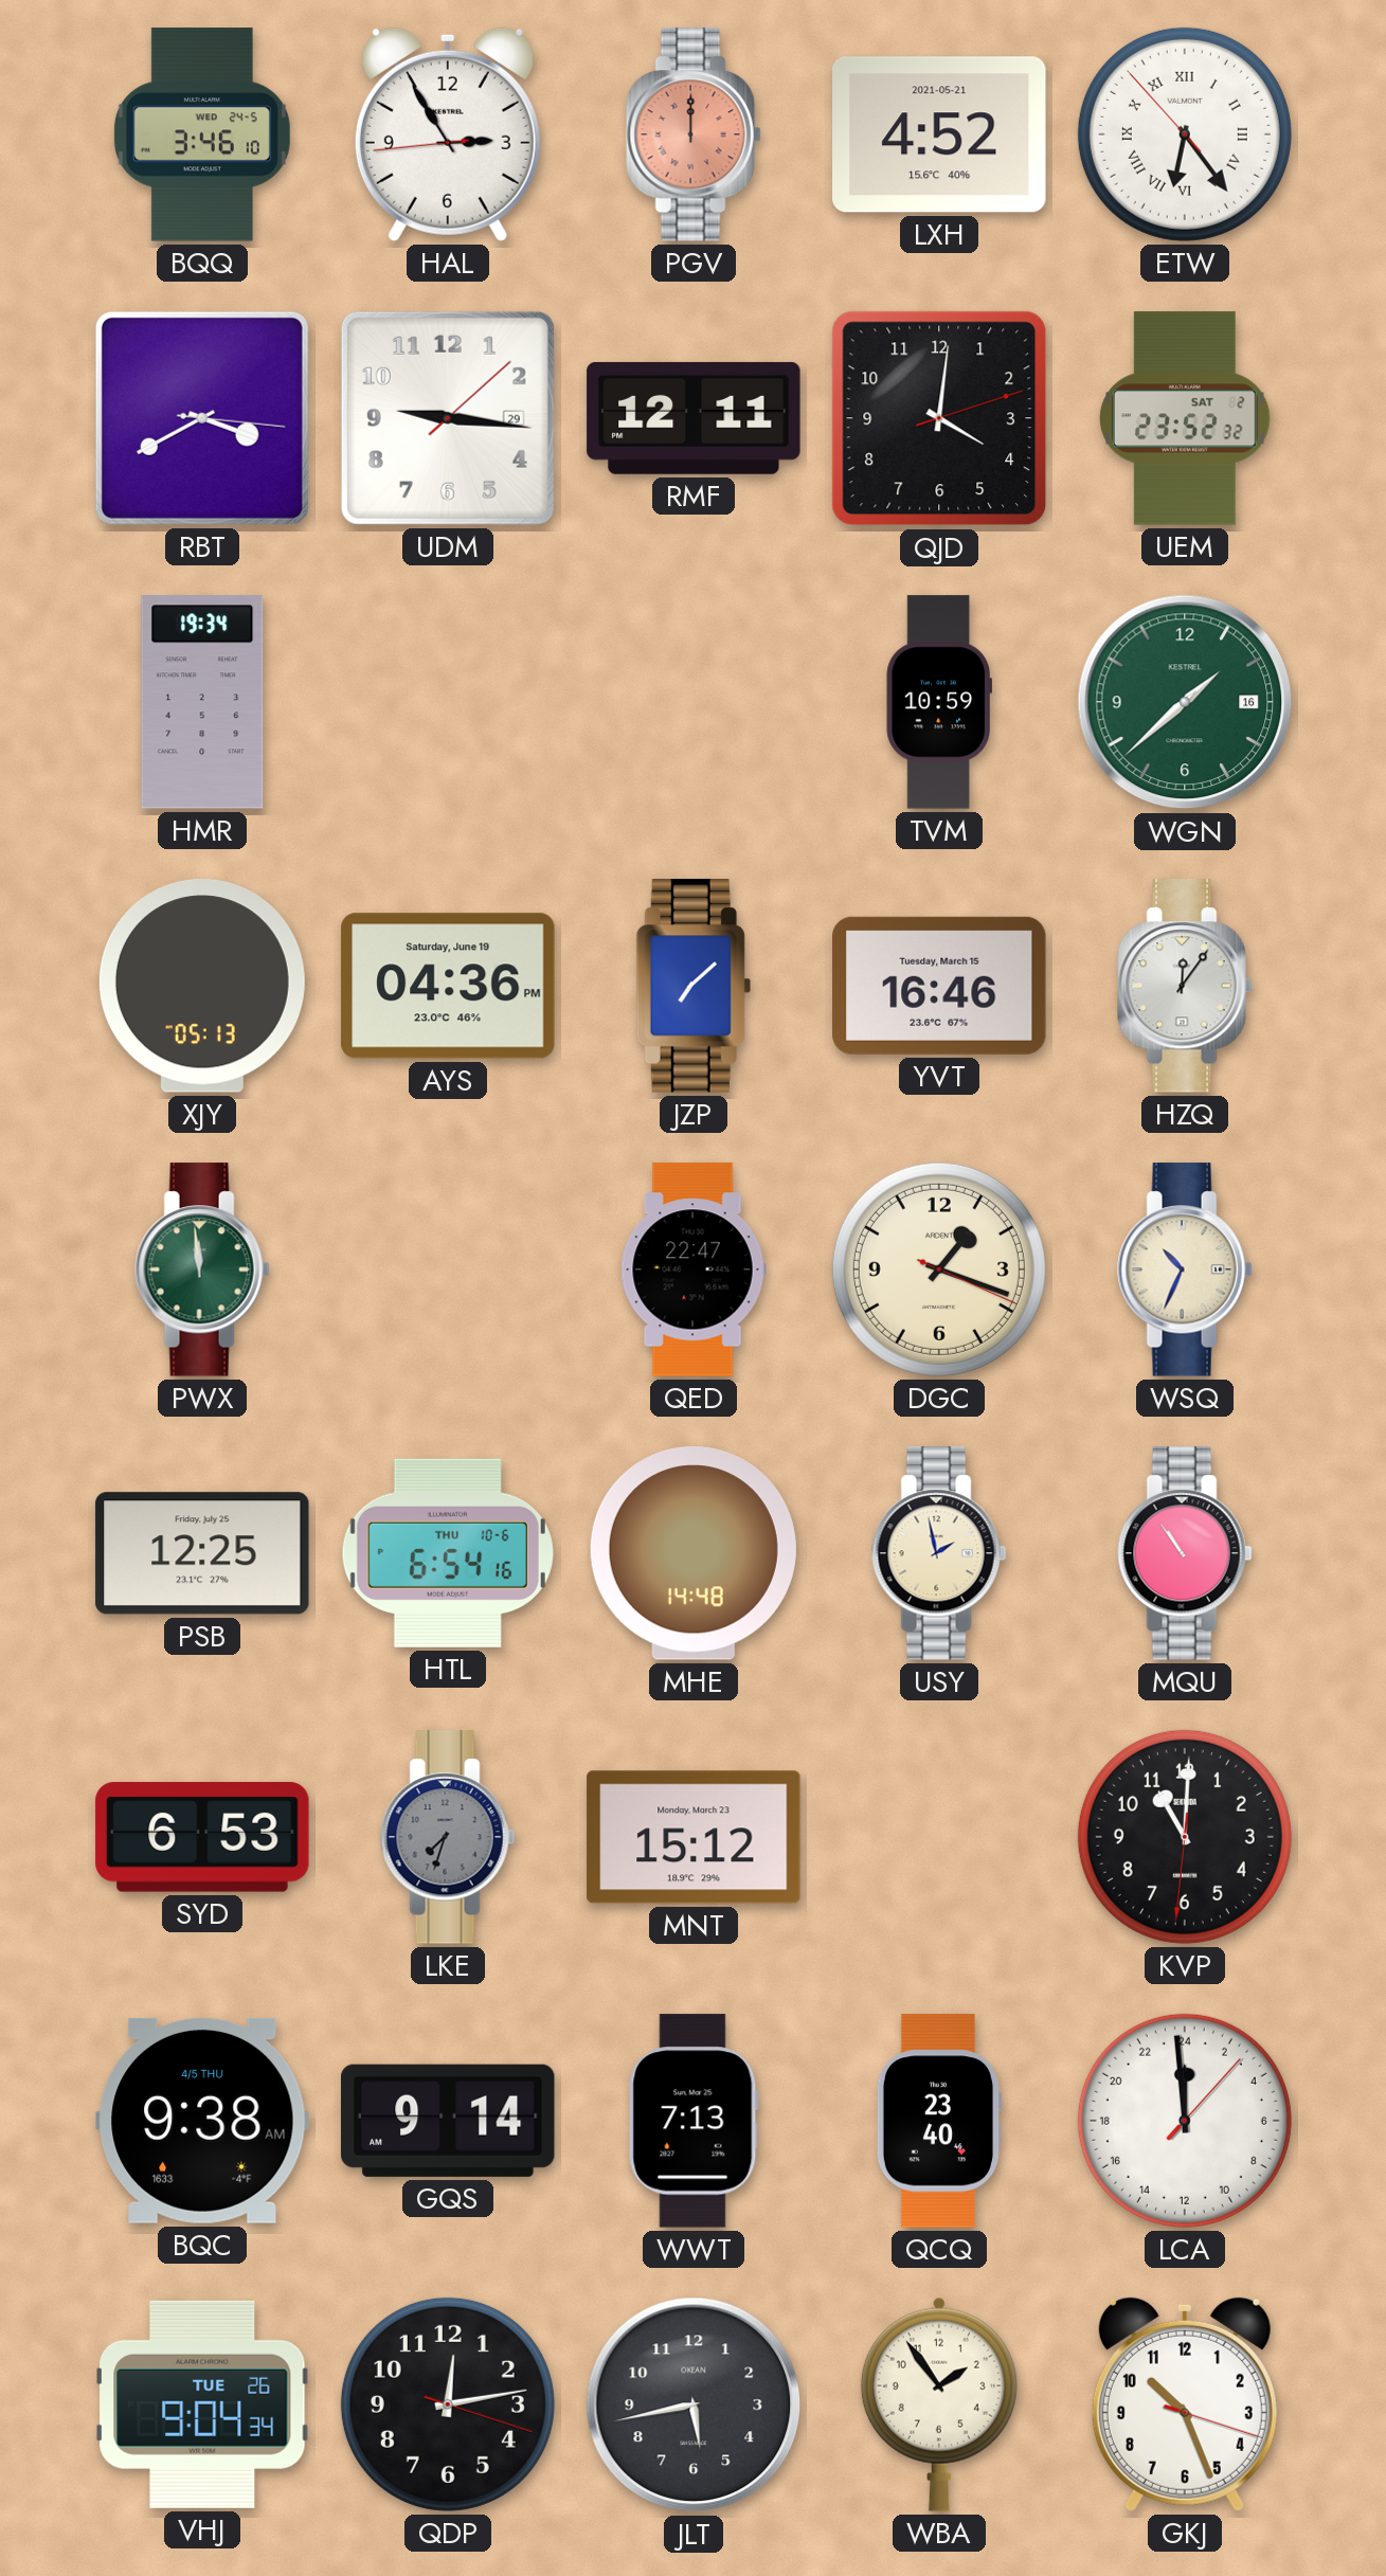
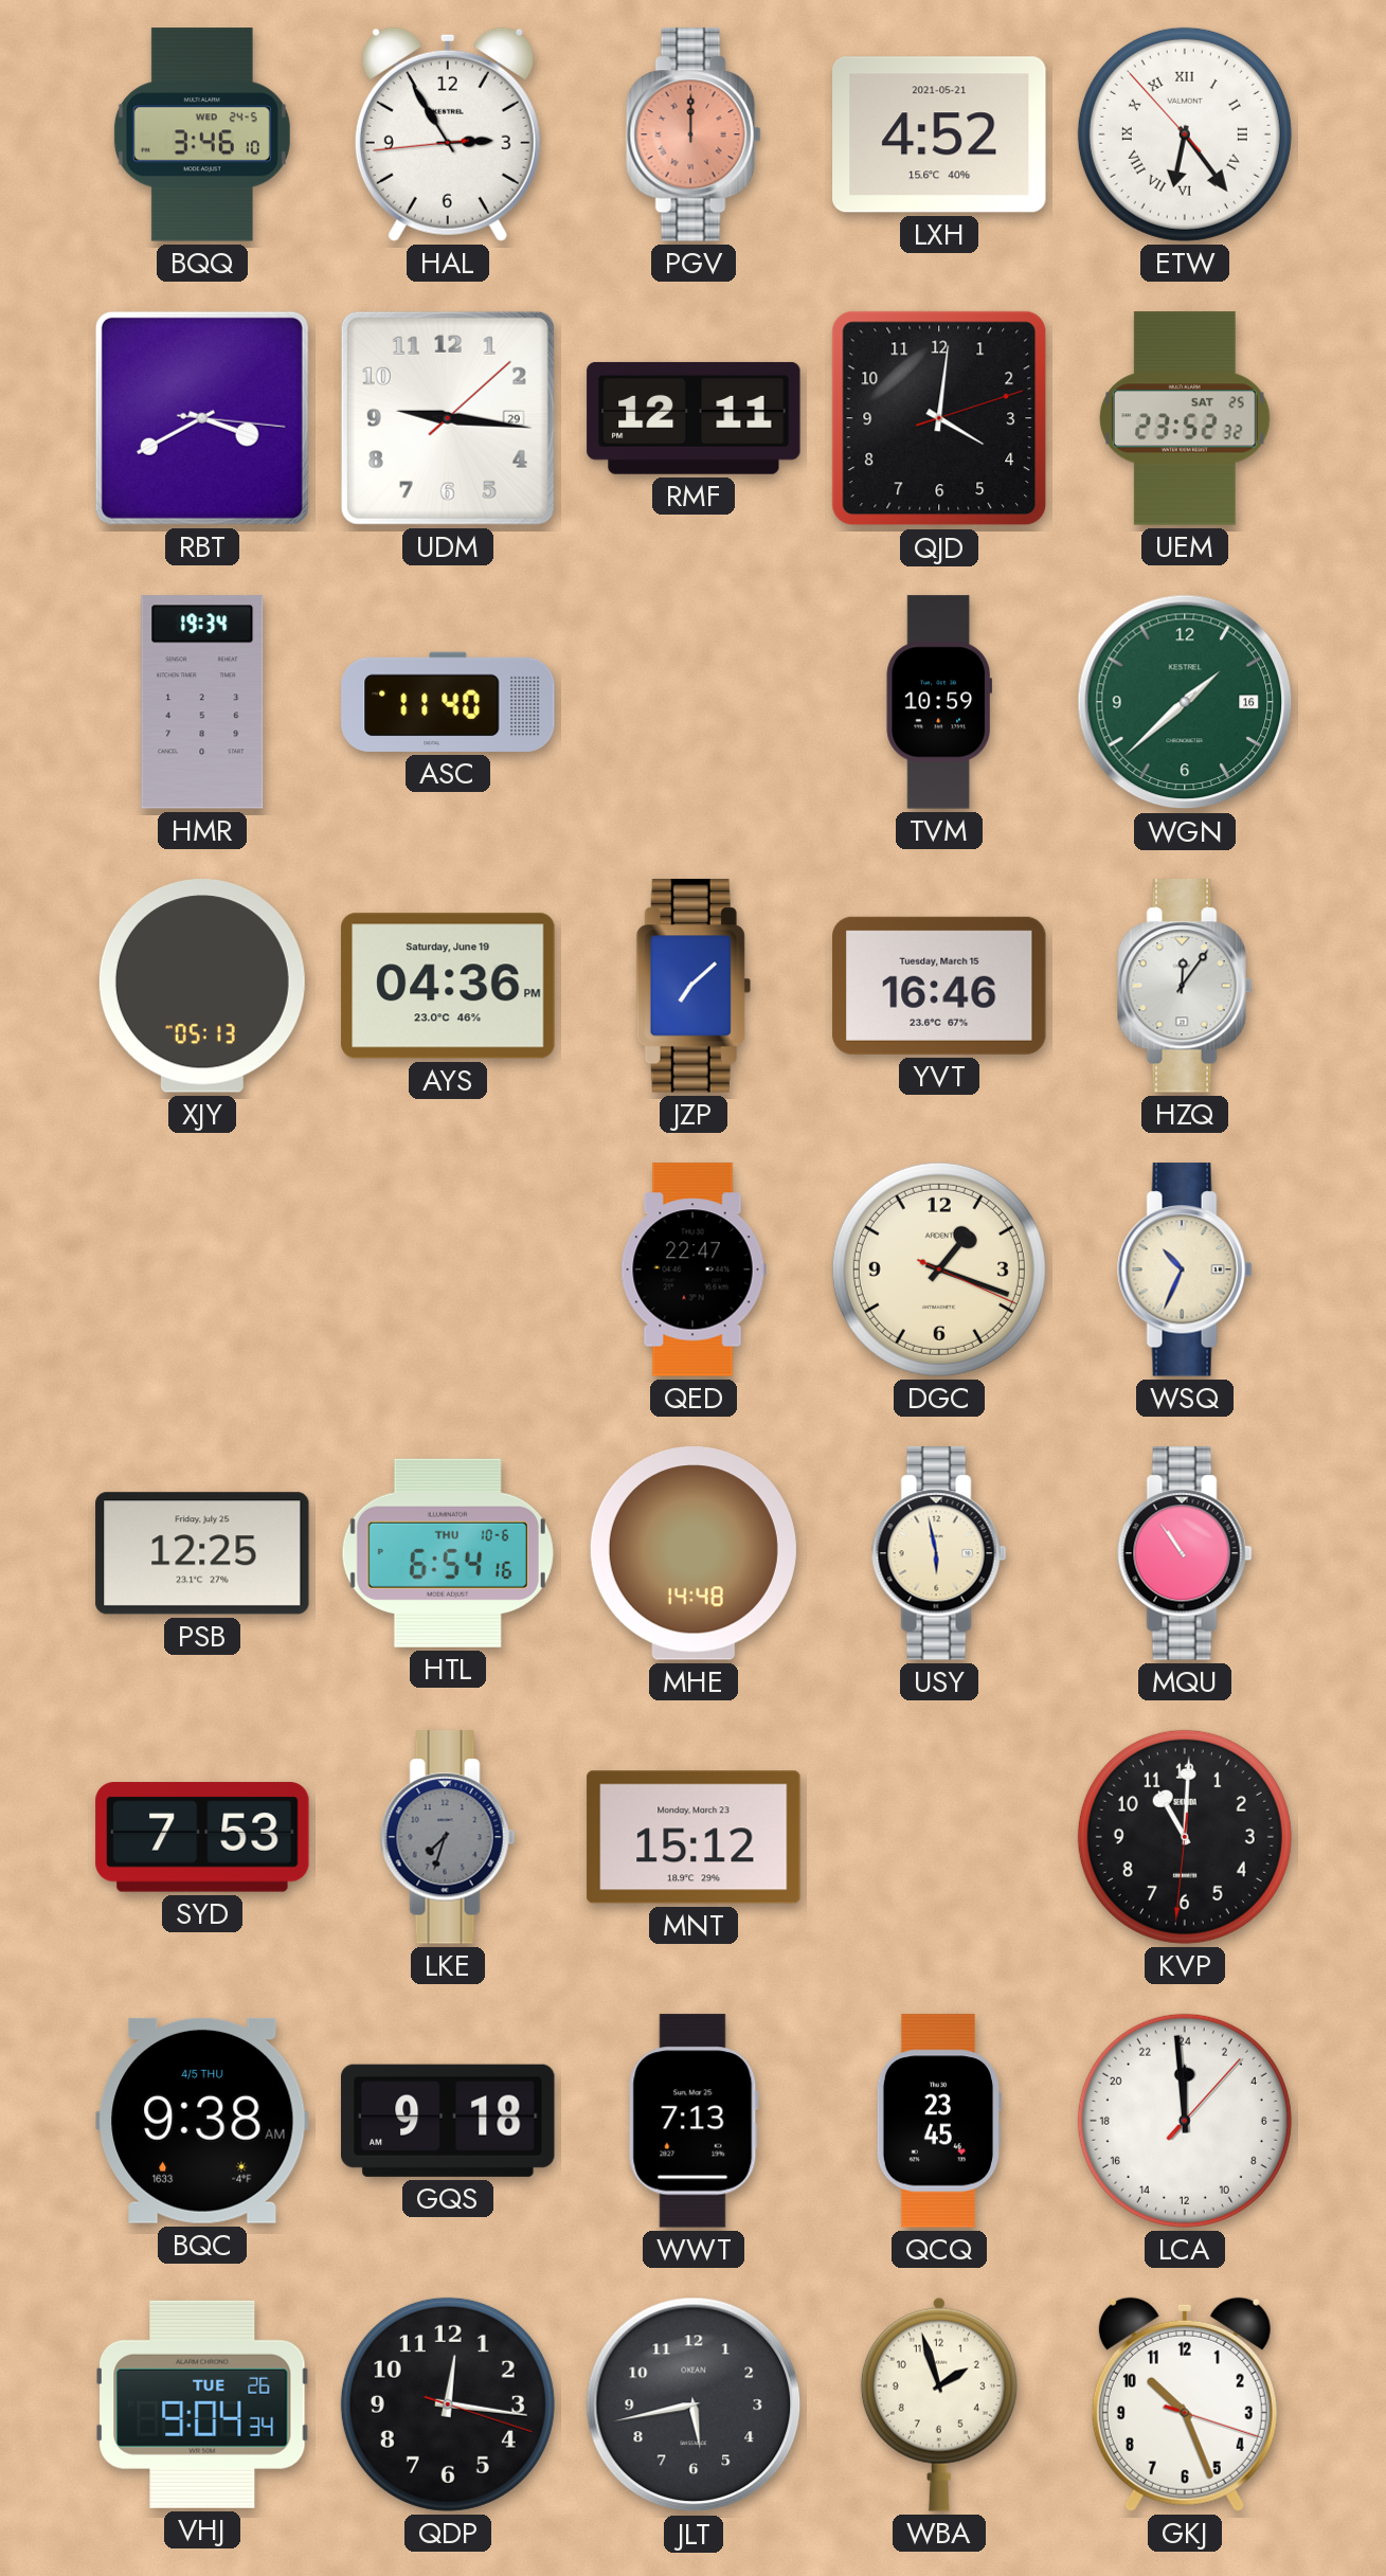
UEM date: SAT 2 -> SAT 25
ASC: none -> 11:40
PWX: 11:59 -> none
USY: 1:58 -> 5:58
SYD: 6:53 -> 7:53
GQS: 9:14 -> 9:18
QCQ: 23:40 -> 23:45
QDP: 12:13 -> 12:16
WBA: 1:54 -> 1:57
